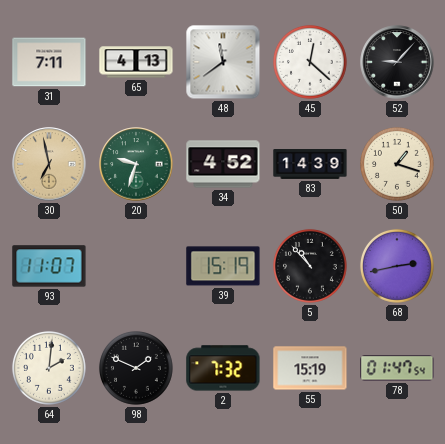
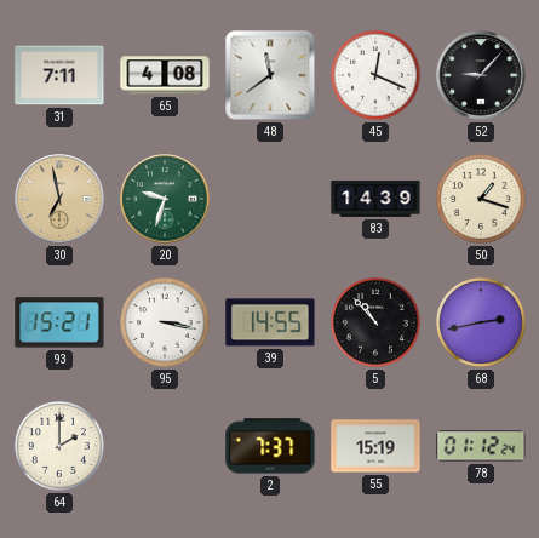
65: 4:13 -> 4:08
45: 12:22 -> 12:19
34: 4:52 -> none
93: 11:07 -> 15:21
95: none -> 3:17
39: 15:19 -> 14:55
64: 2:01 -> 2:00
98: 1:49 -> none
2: 7:32 -> 7:37
78: 01:47 -> 01:12
